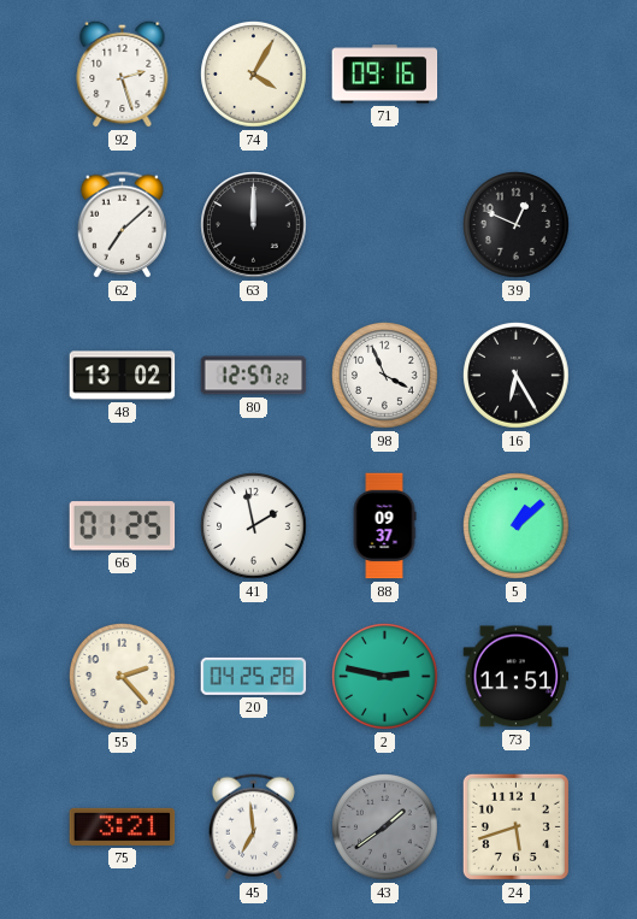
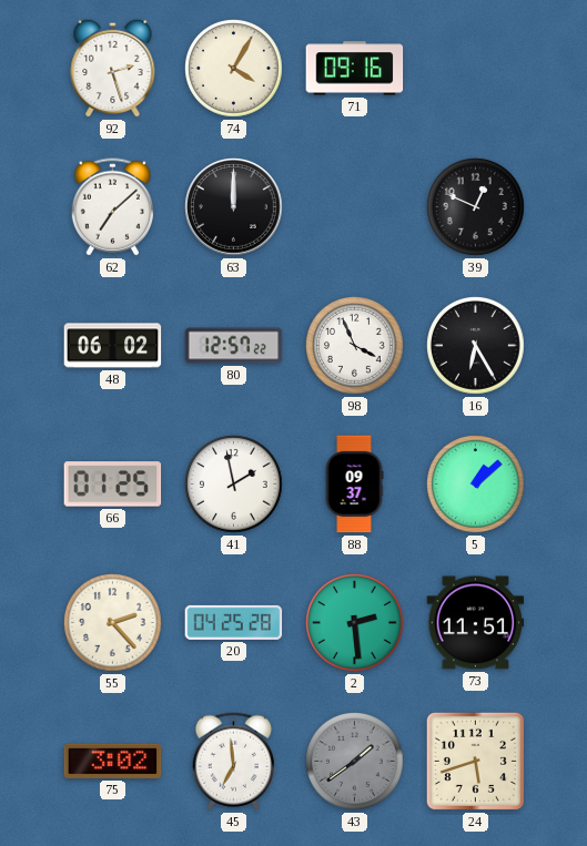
48: 13:02 -> 06:02
2: 2:47 -> 2:29
75: 3:21 -> 3:02
